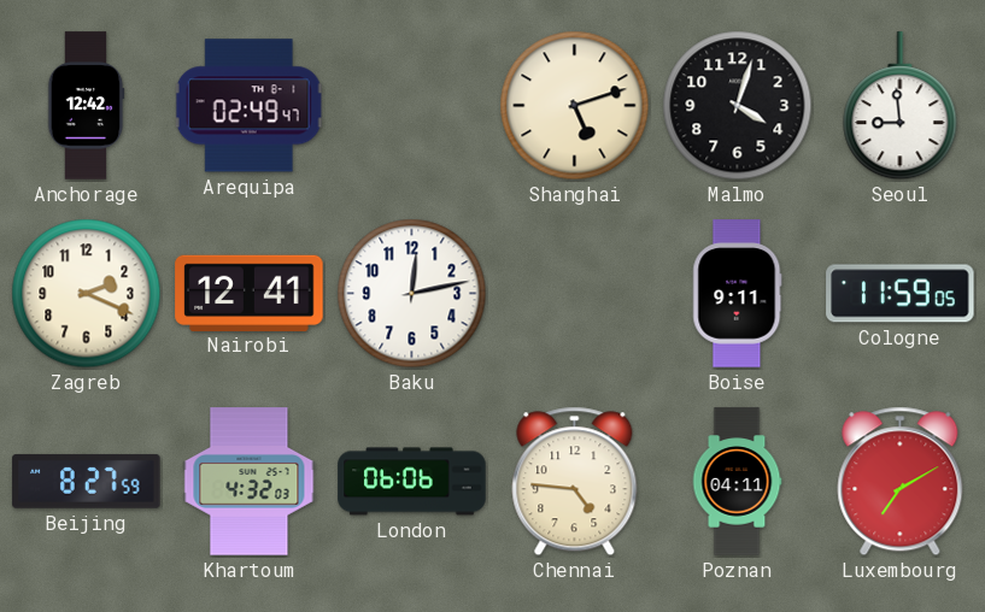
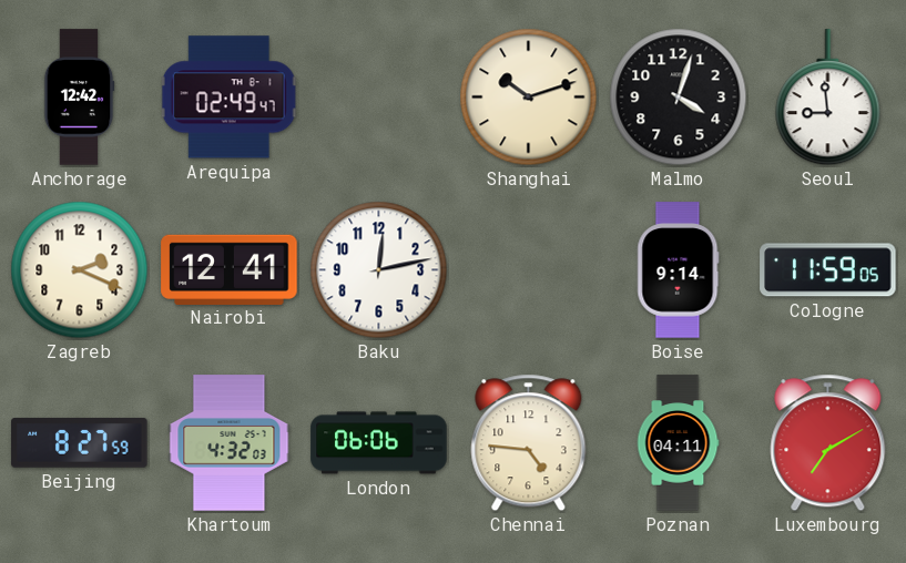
Shanghai: 5:12 -> 10:12
Boise: 9:11 -> 9:14
